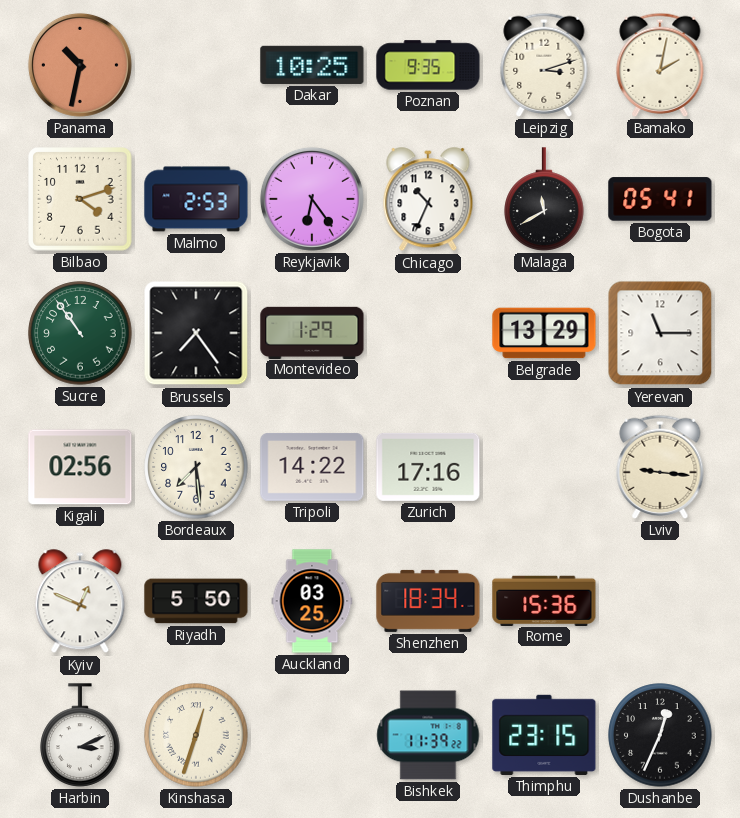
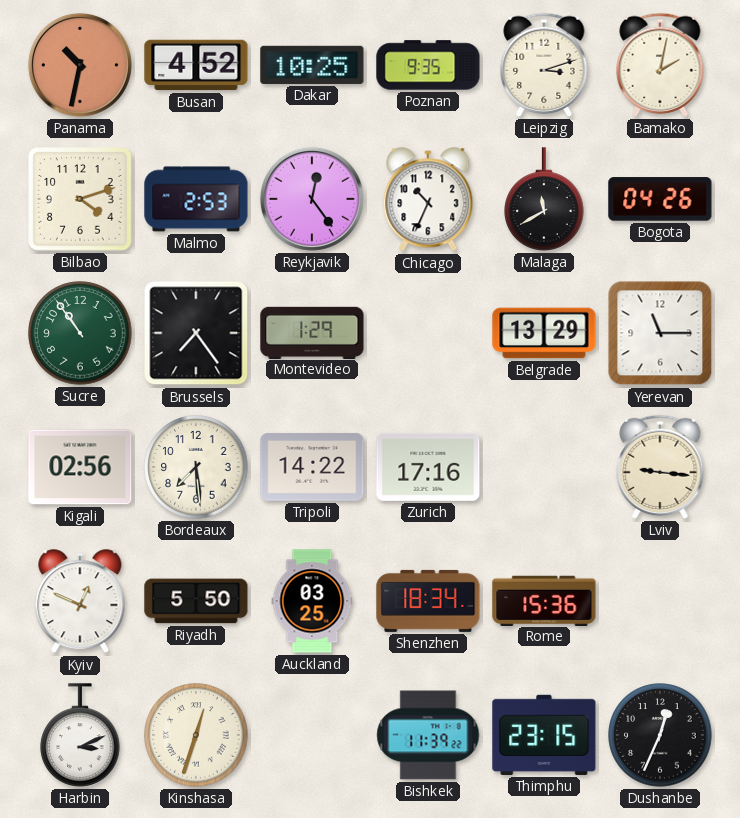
Busan: none -> 4:52
Reykjavik: 6:24 -> 12:24
Bogota: 05:41 -> 04:26
